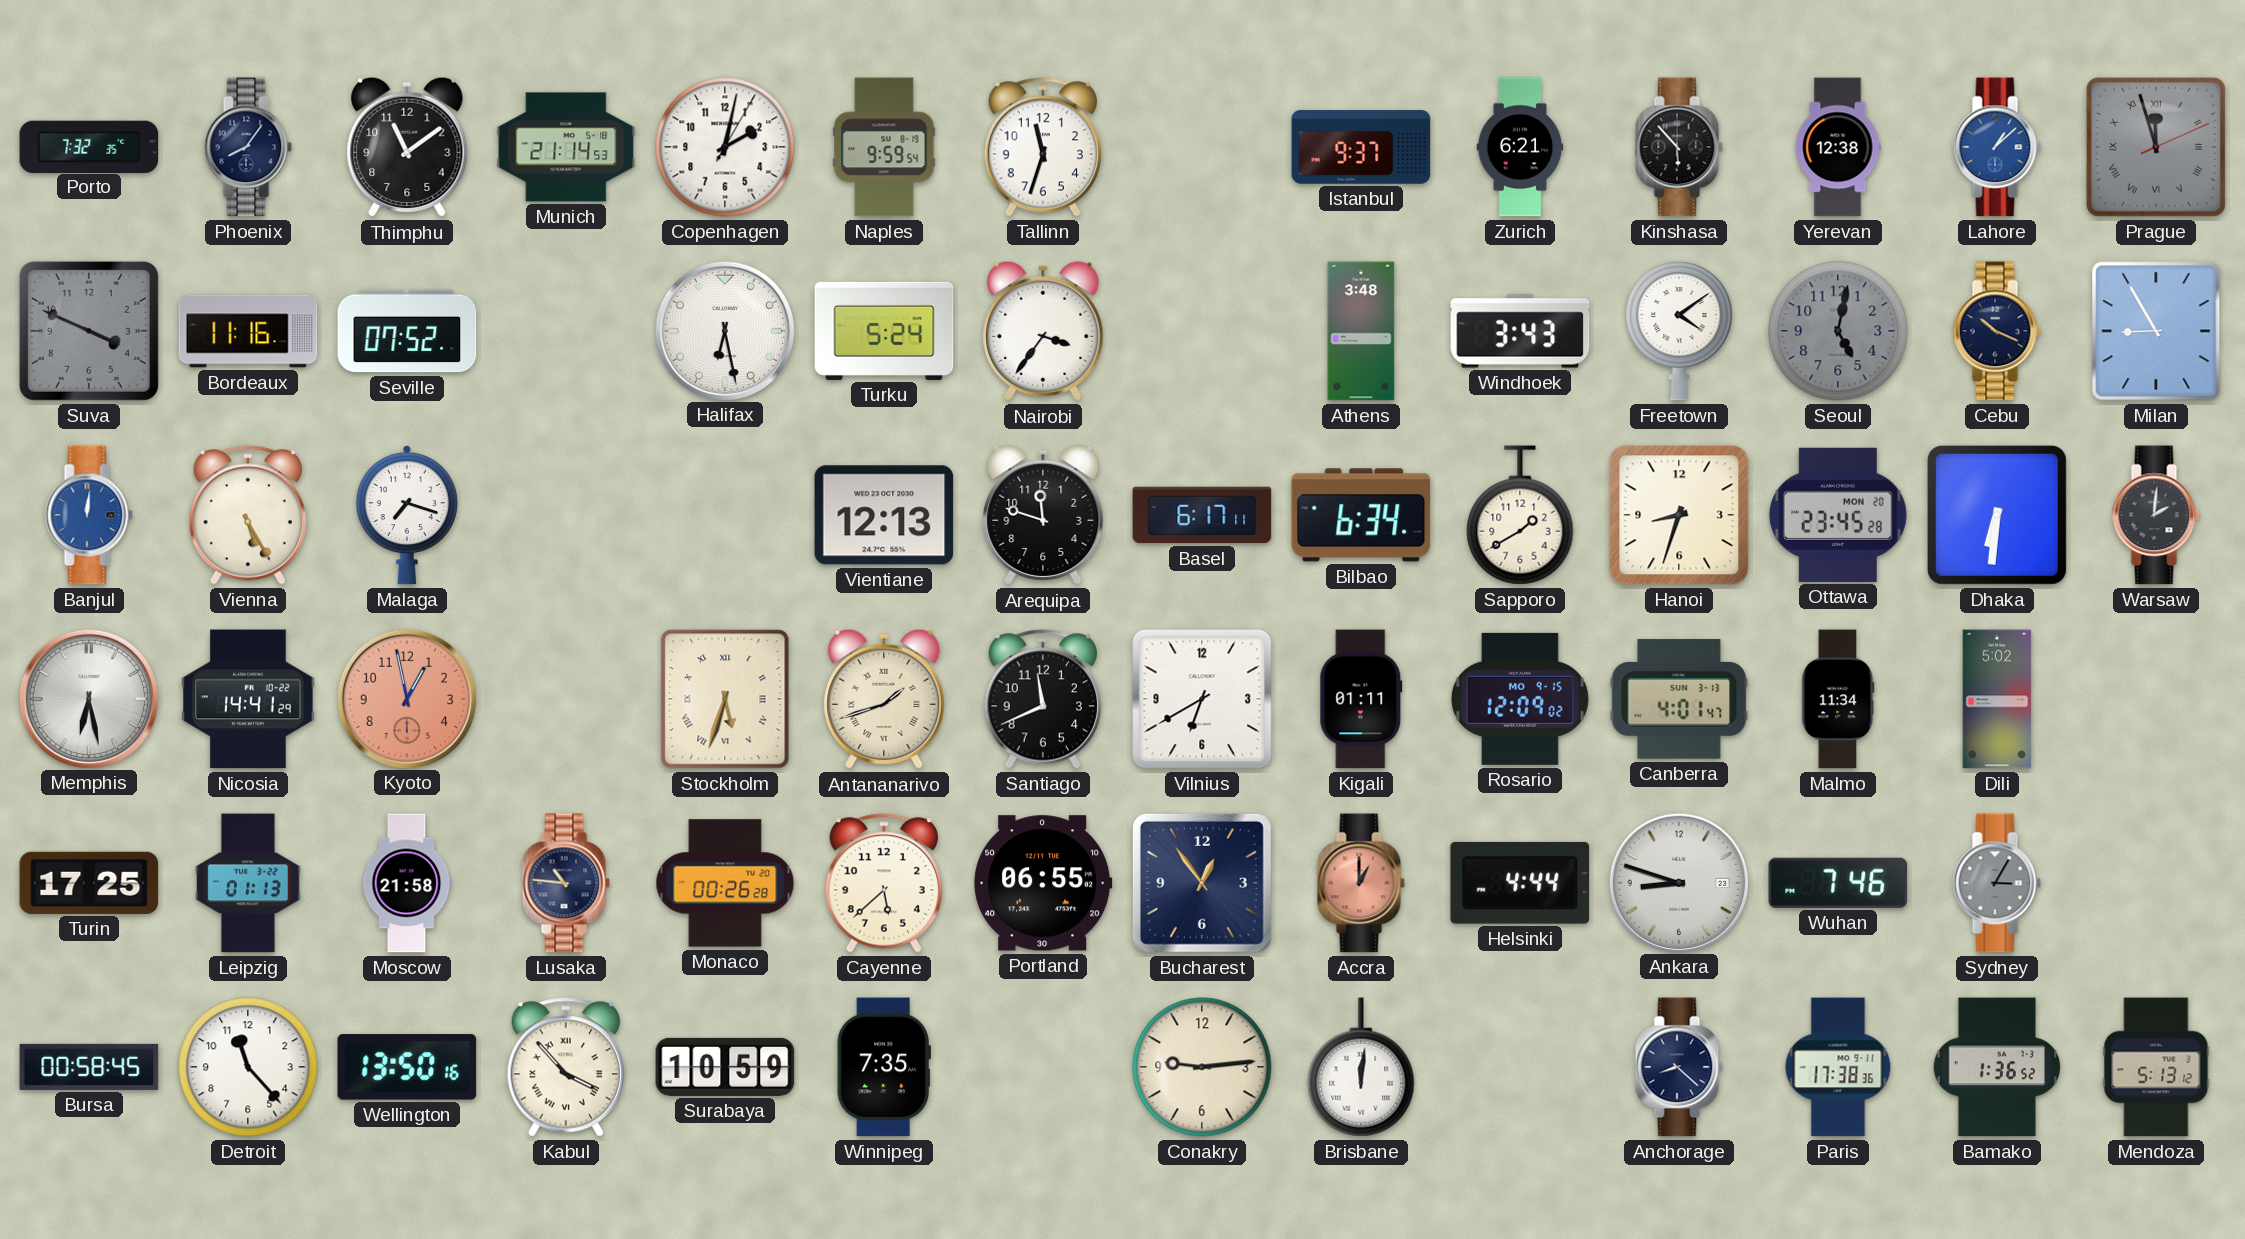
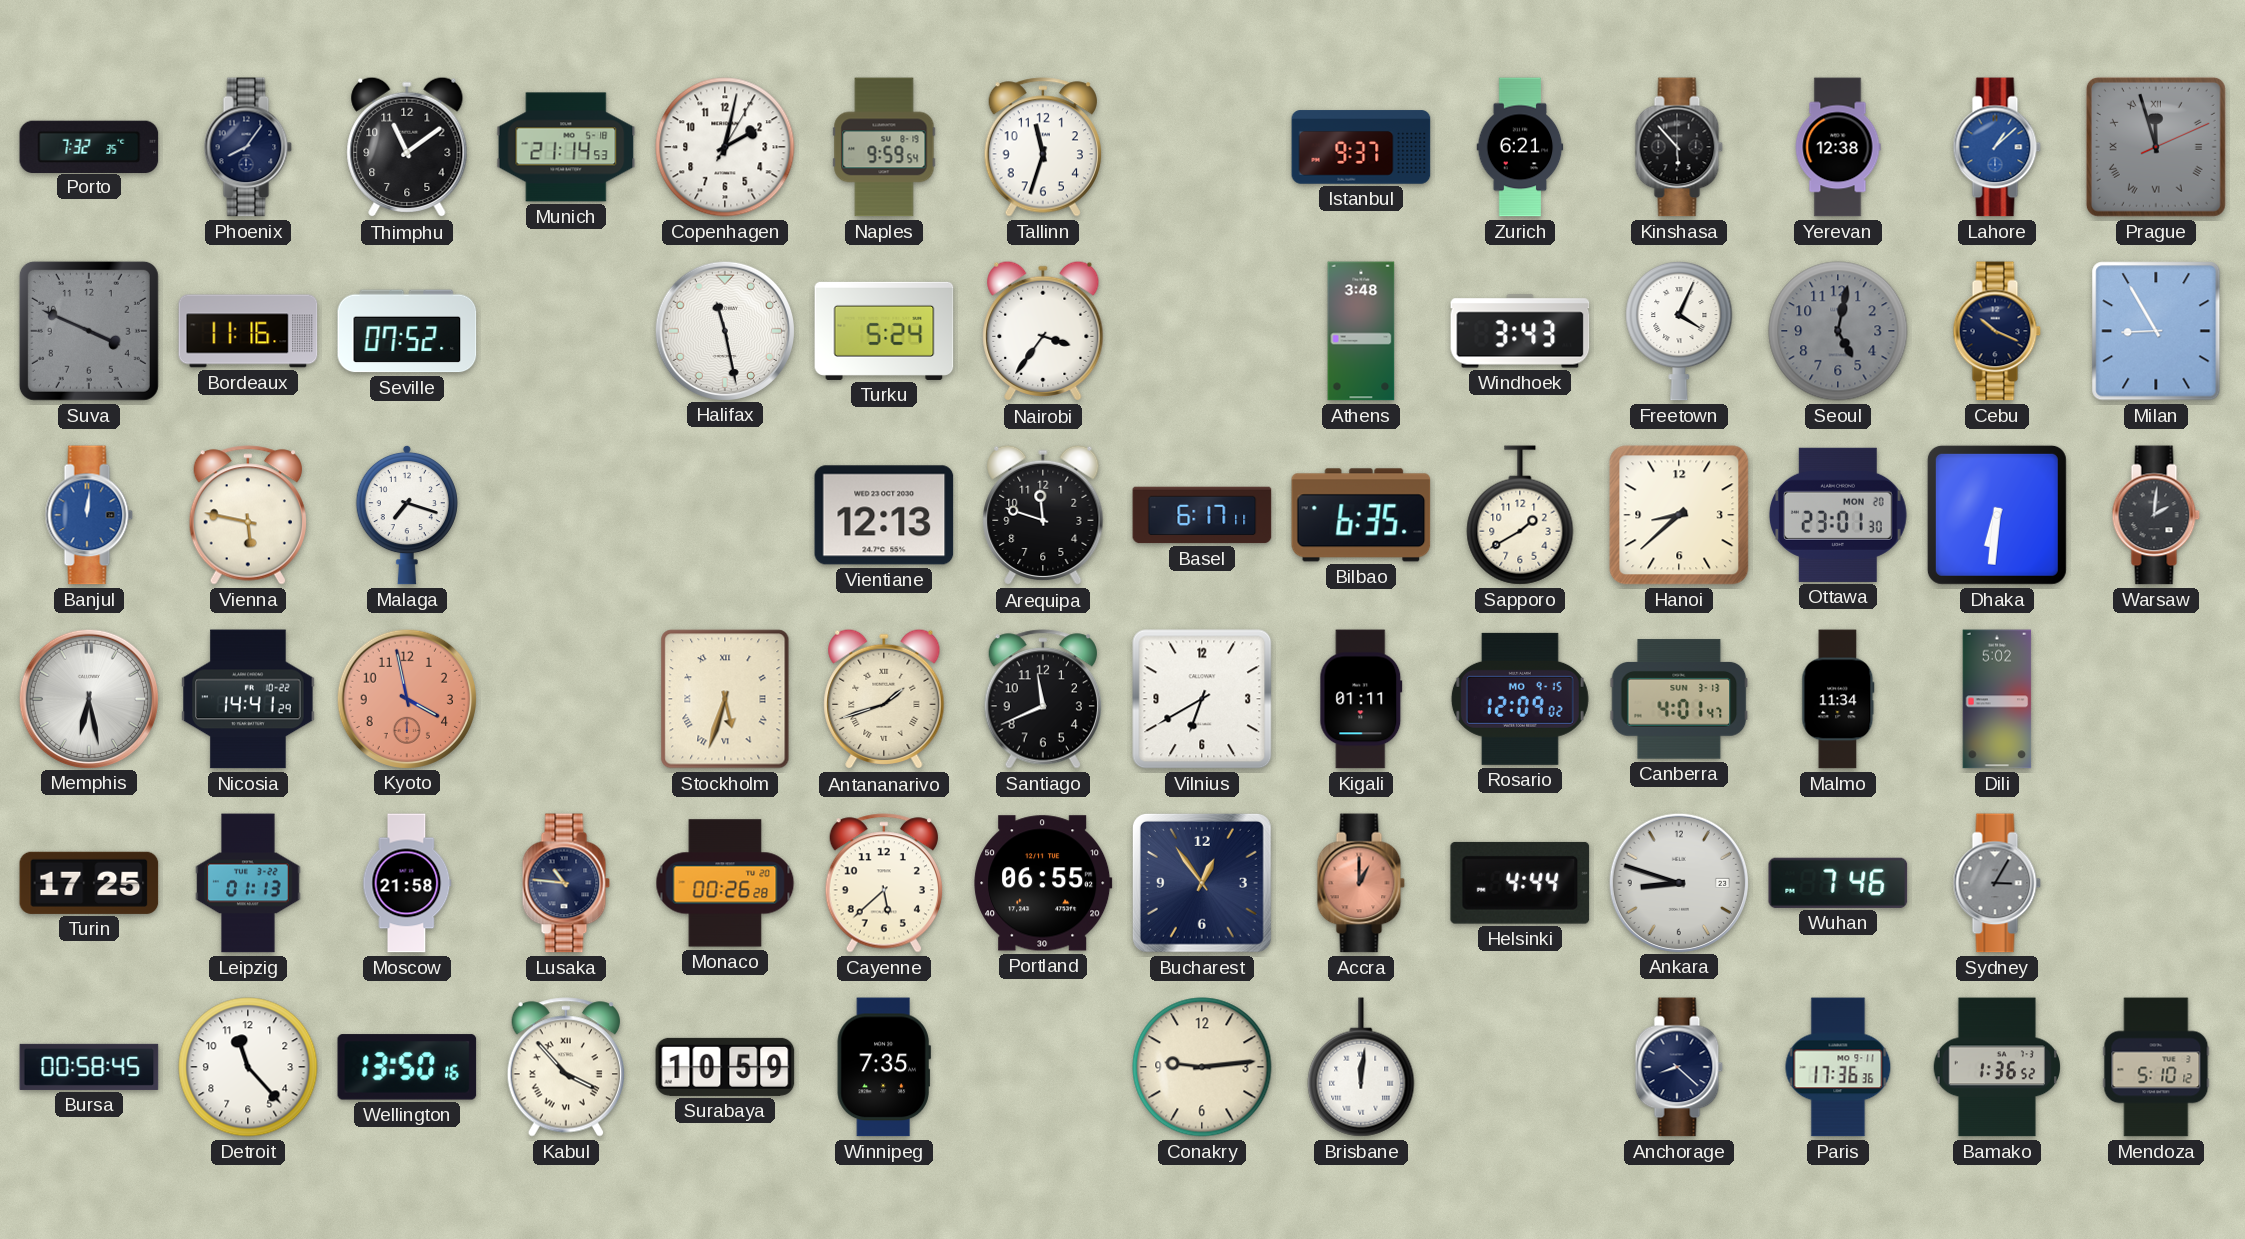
Halifax: 6:28 -> 11:28
Freetown: 4:09 -> 4:04
Vienna: 5:25 -> 5:47
Bilbao: 6:34 -> 6:35
Hanoi: 8:33 -> 8:38
Ottawa: 23:45 -> 23:01
Kyoto: 12:58 -> 3:58
Paris: 17:38 -> 17:36
Mendoza: 5:13 -> 5:10
